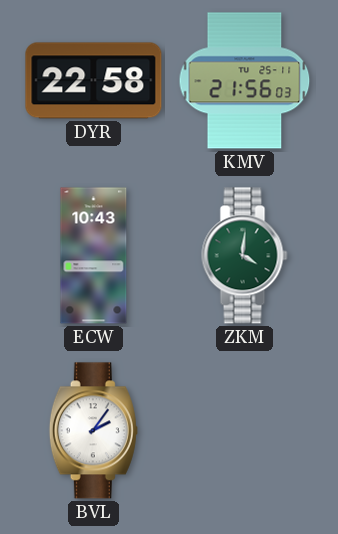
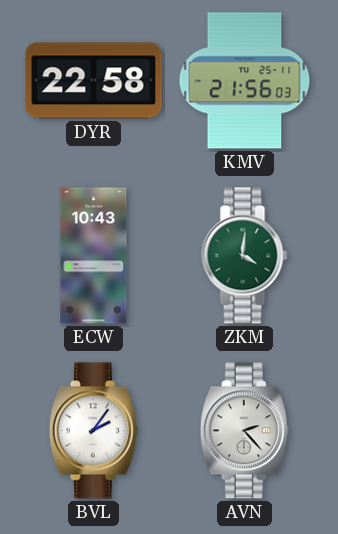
AVN: none -> 2:23
